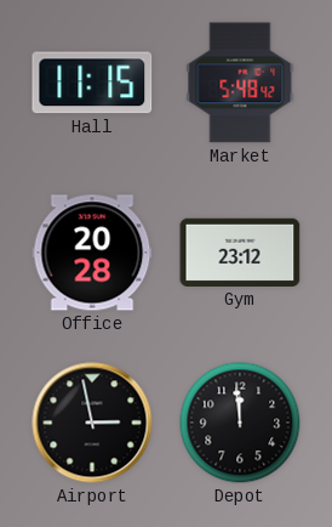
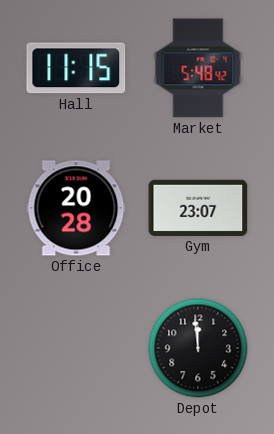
Gym: 23:12 -> 23:07
Airport: 2:58 -> none
